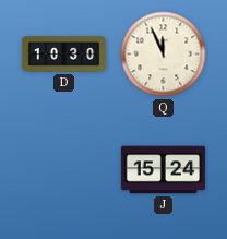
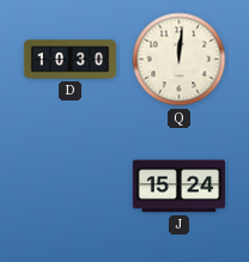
Q: 11:56 -> 12:01
